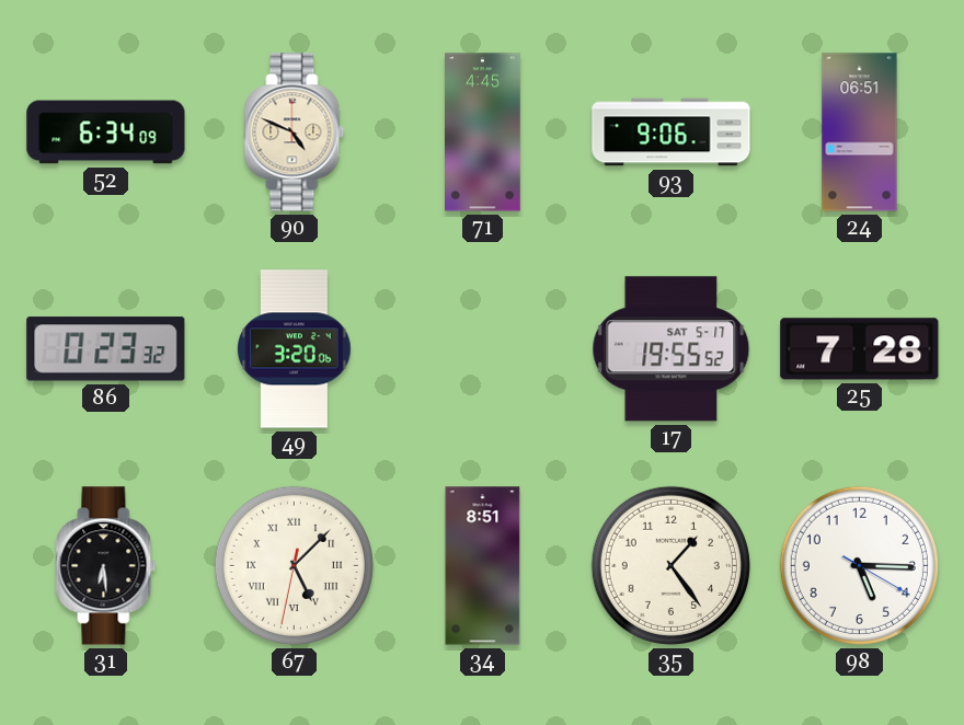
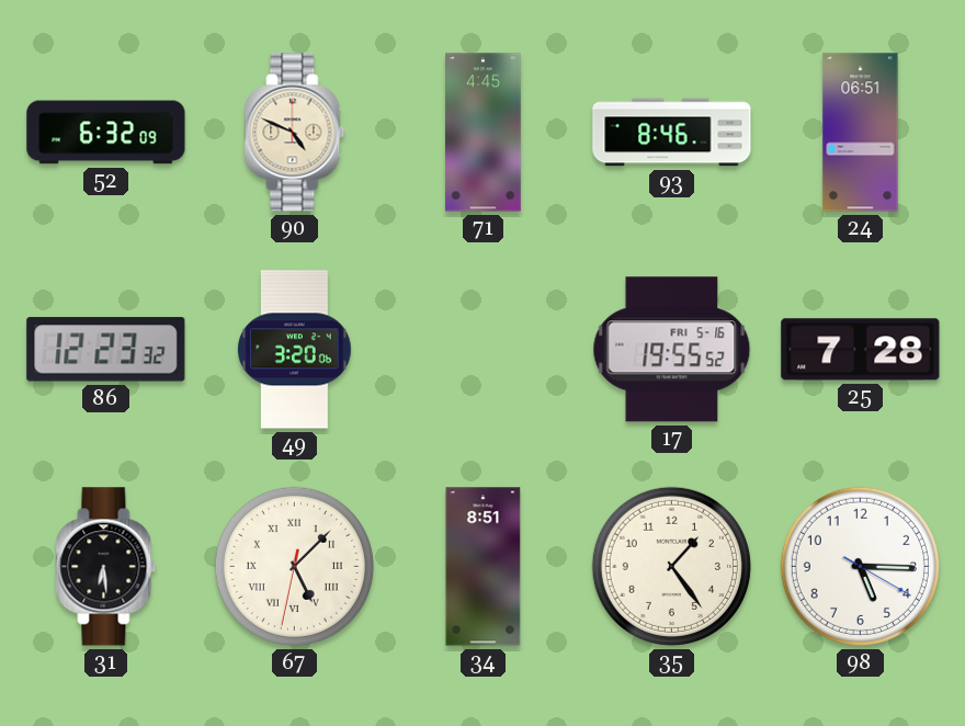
52: 6:34 -> 6:32
93: 9:06 -> 8:46
86: 0:23 -> 12:23
17 date: SAT 5-17 -> FRI 5-16
